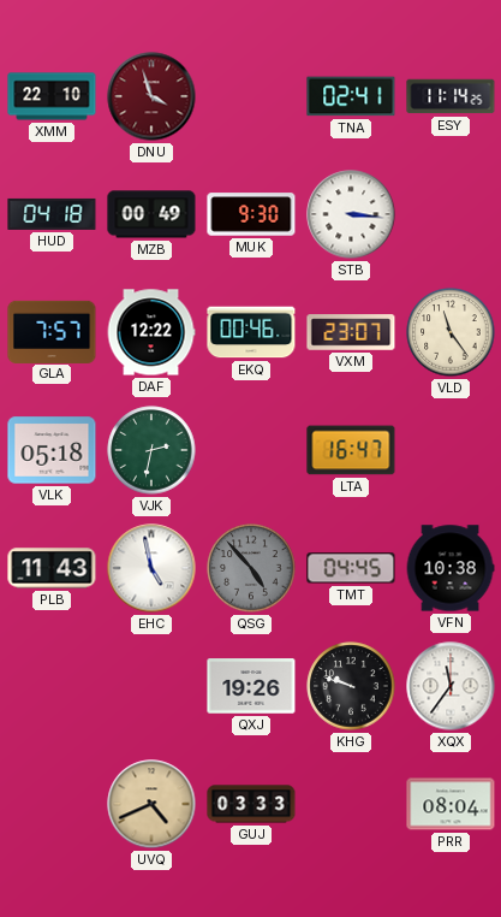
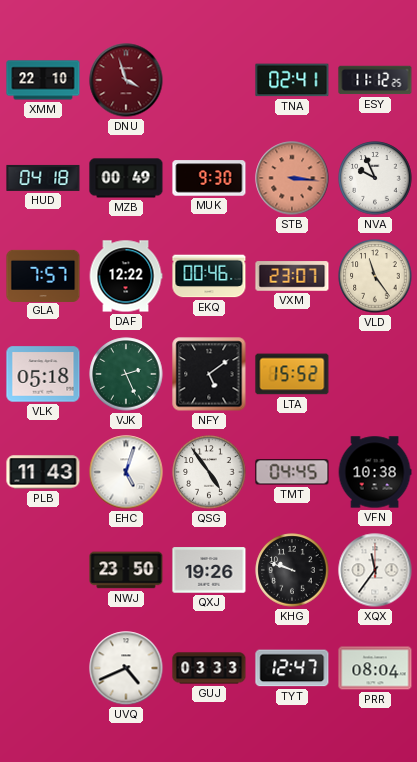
ESY: 11:14 -> 11:12
STB dial: white -> salmon
NVA: none -> 9:56
VJK: 2:32 -> 2:26
NFY: none -> 5:09
LTA: 16:47 -> 15:52
EHC: 4:58 -> 5:03
QSG: 4:53 -> 4:54
QSG dial: grey -> white
NWJ: none -> 23:50
UVQ dial: champagne -> white
TYT: none -> 12:47
